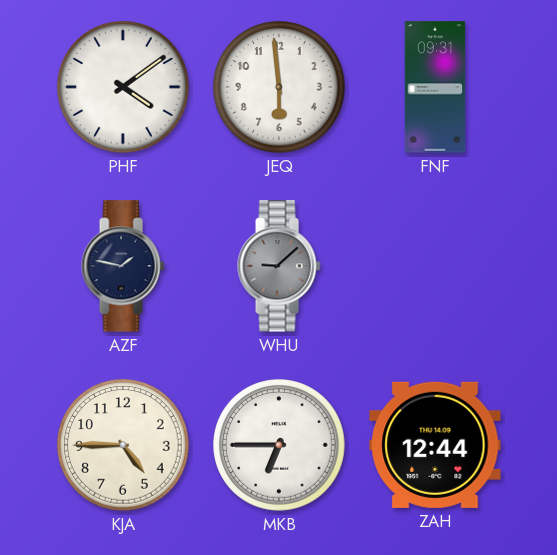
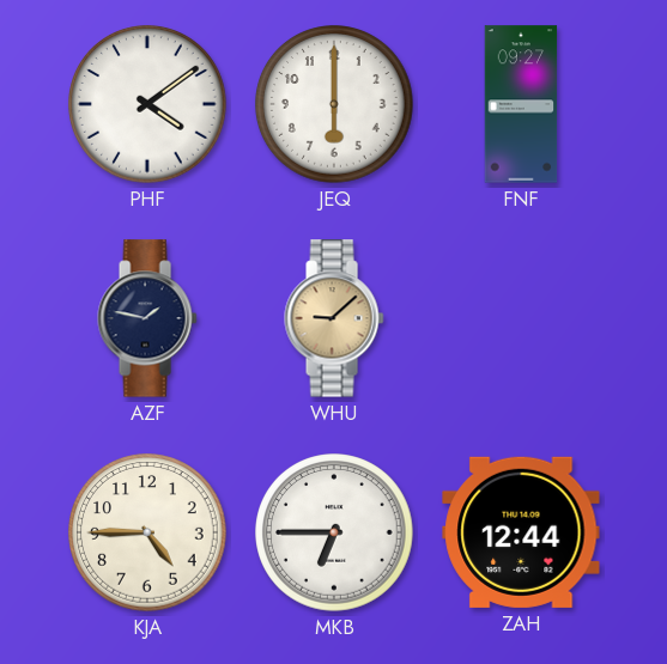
JEQ: 5:59 -> 6:00
FNF: 09:31 -> 09:27
WHU dial: grey -> champagne
